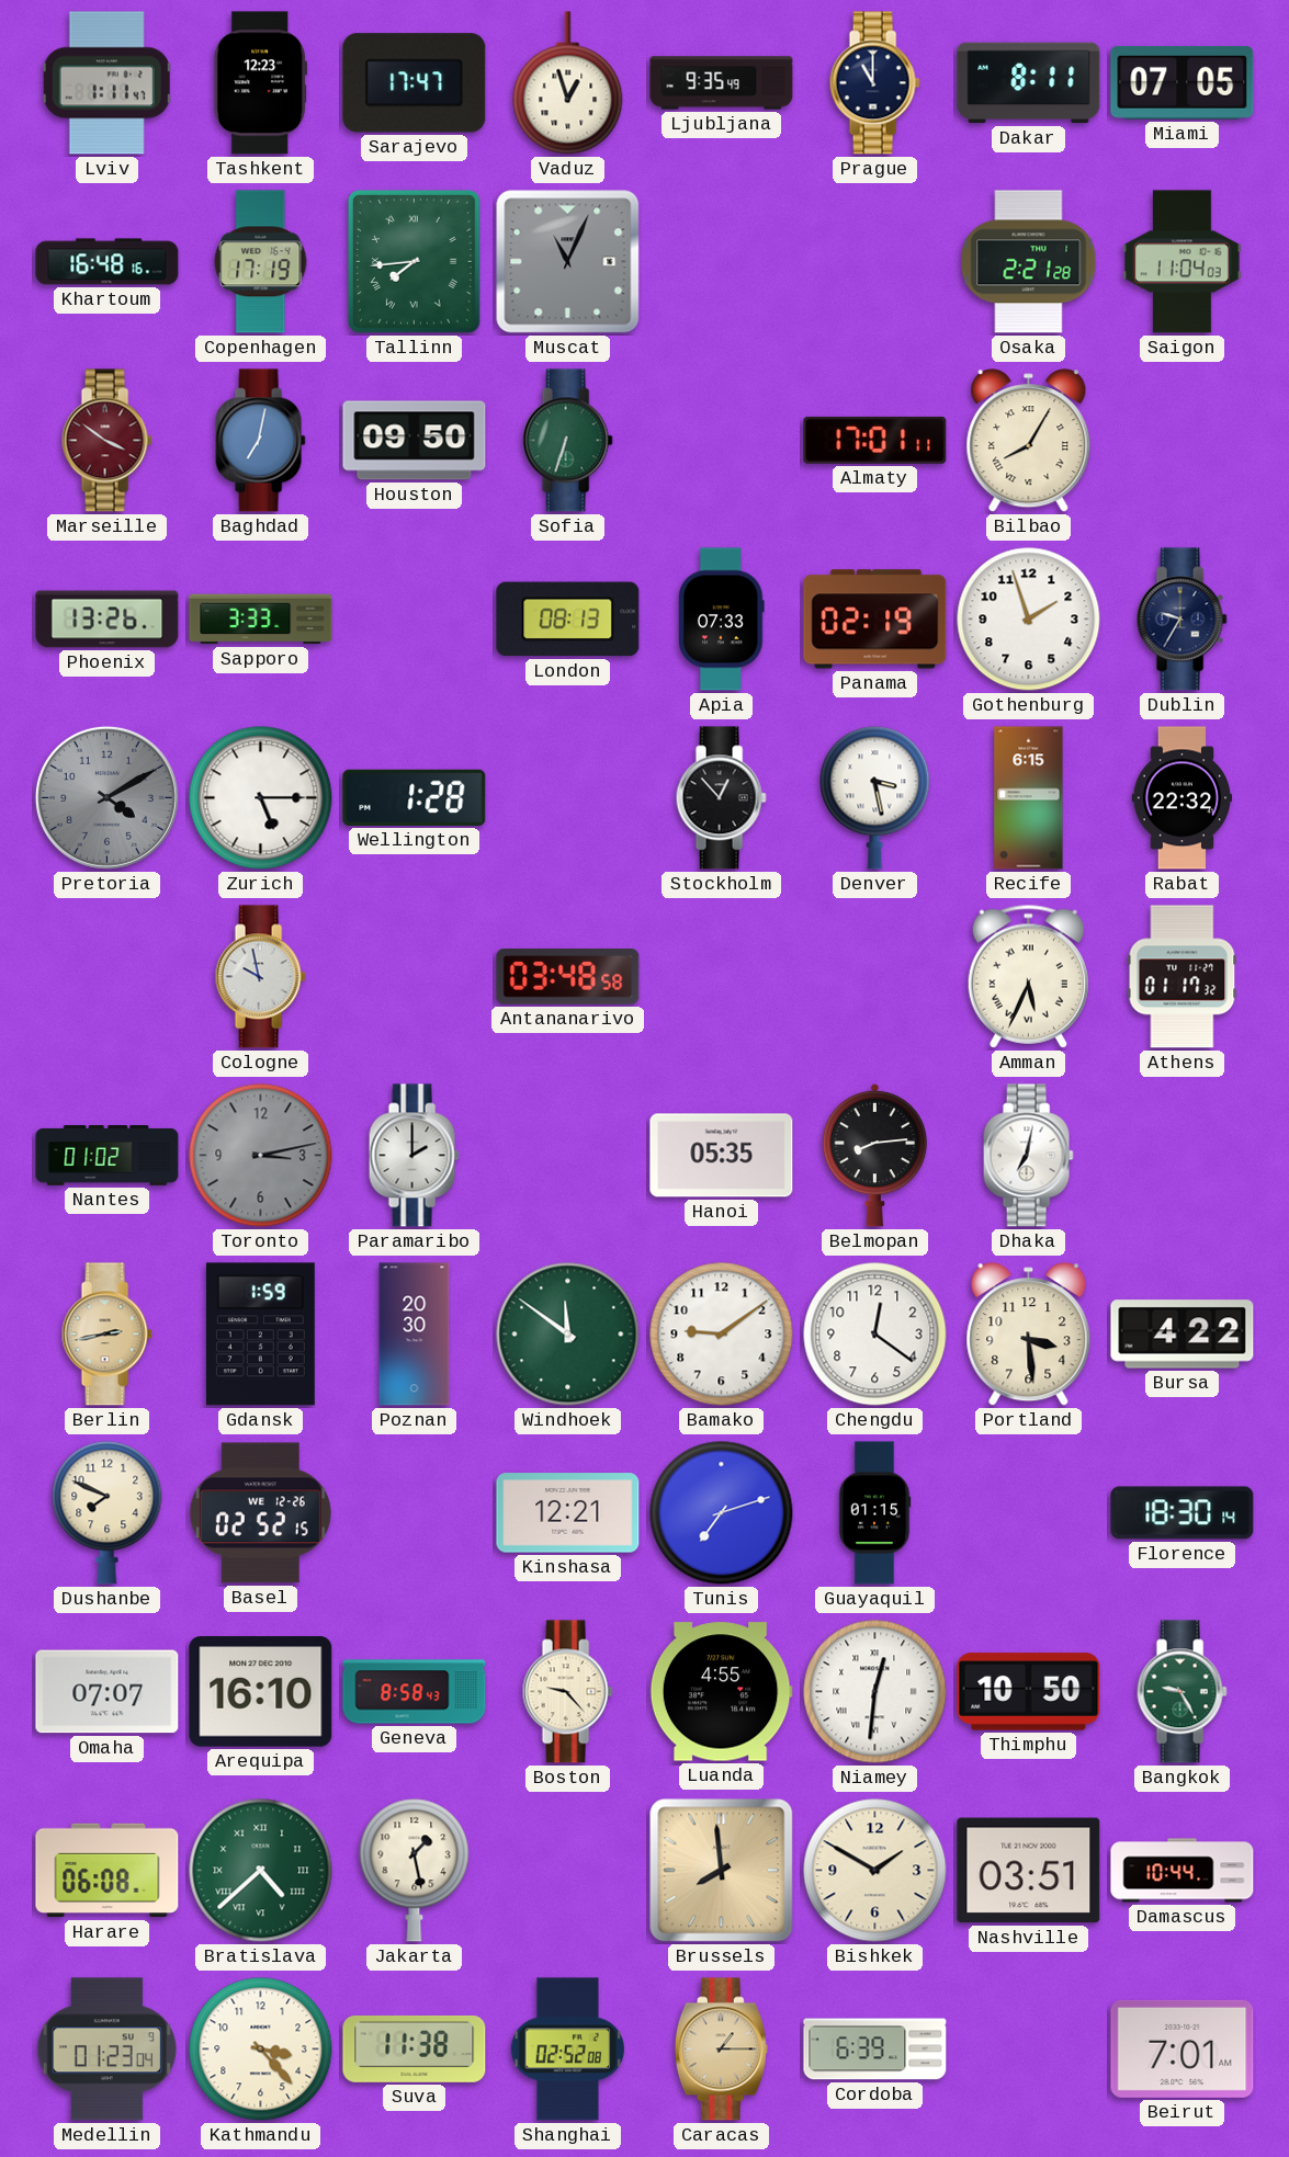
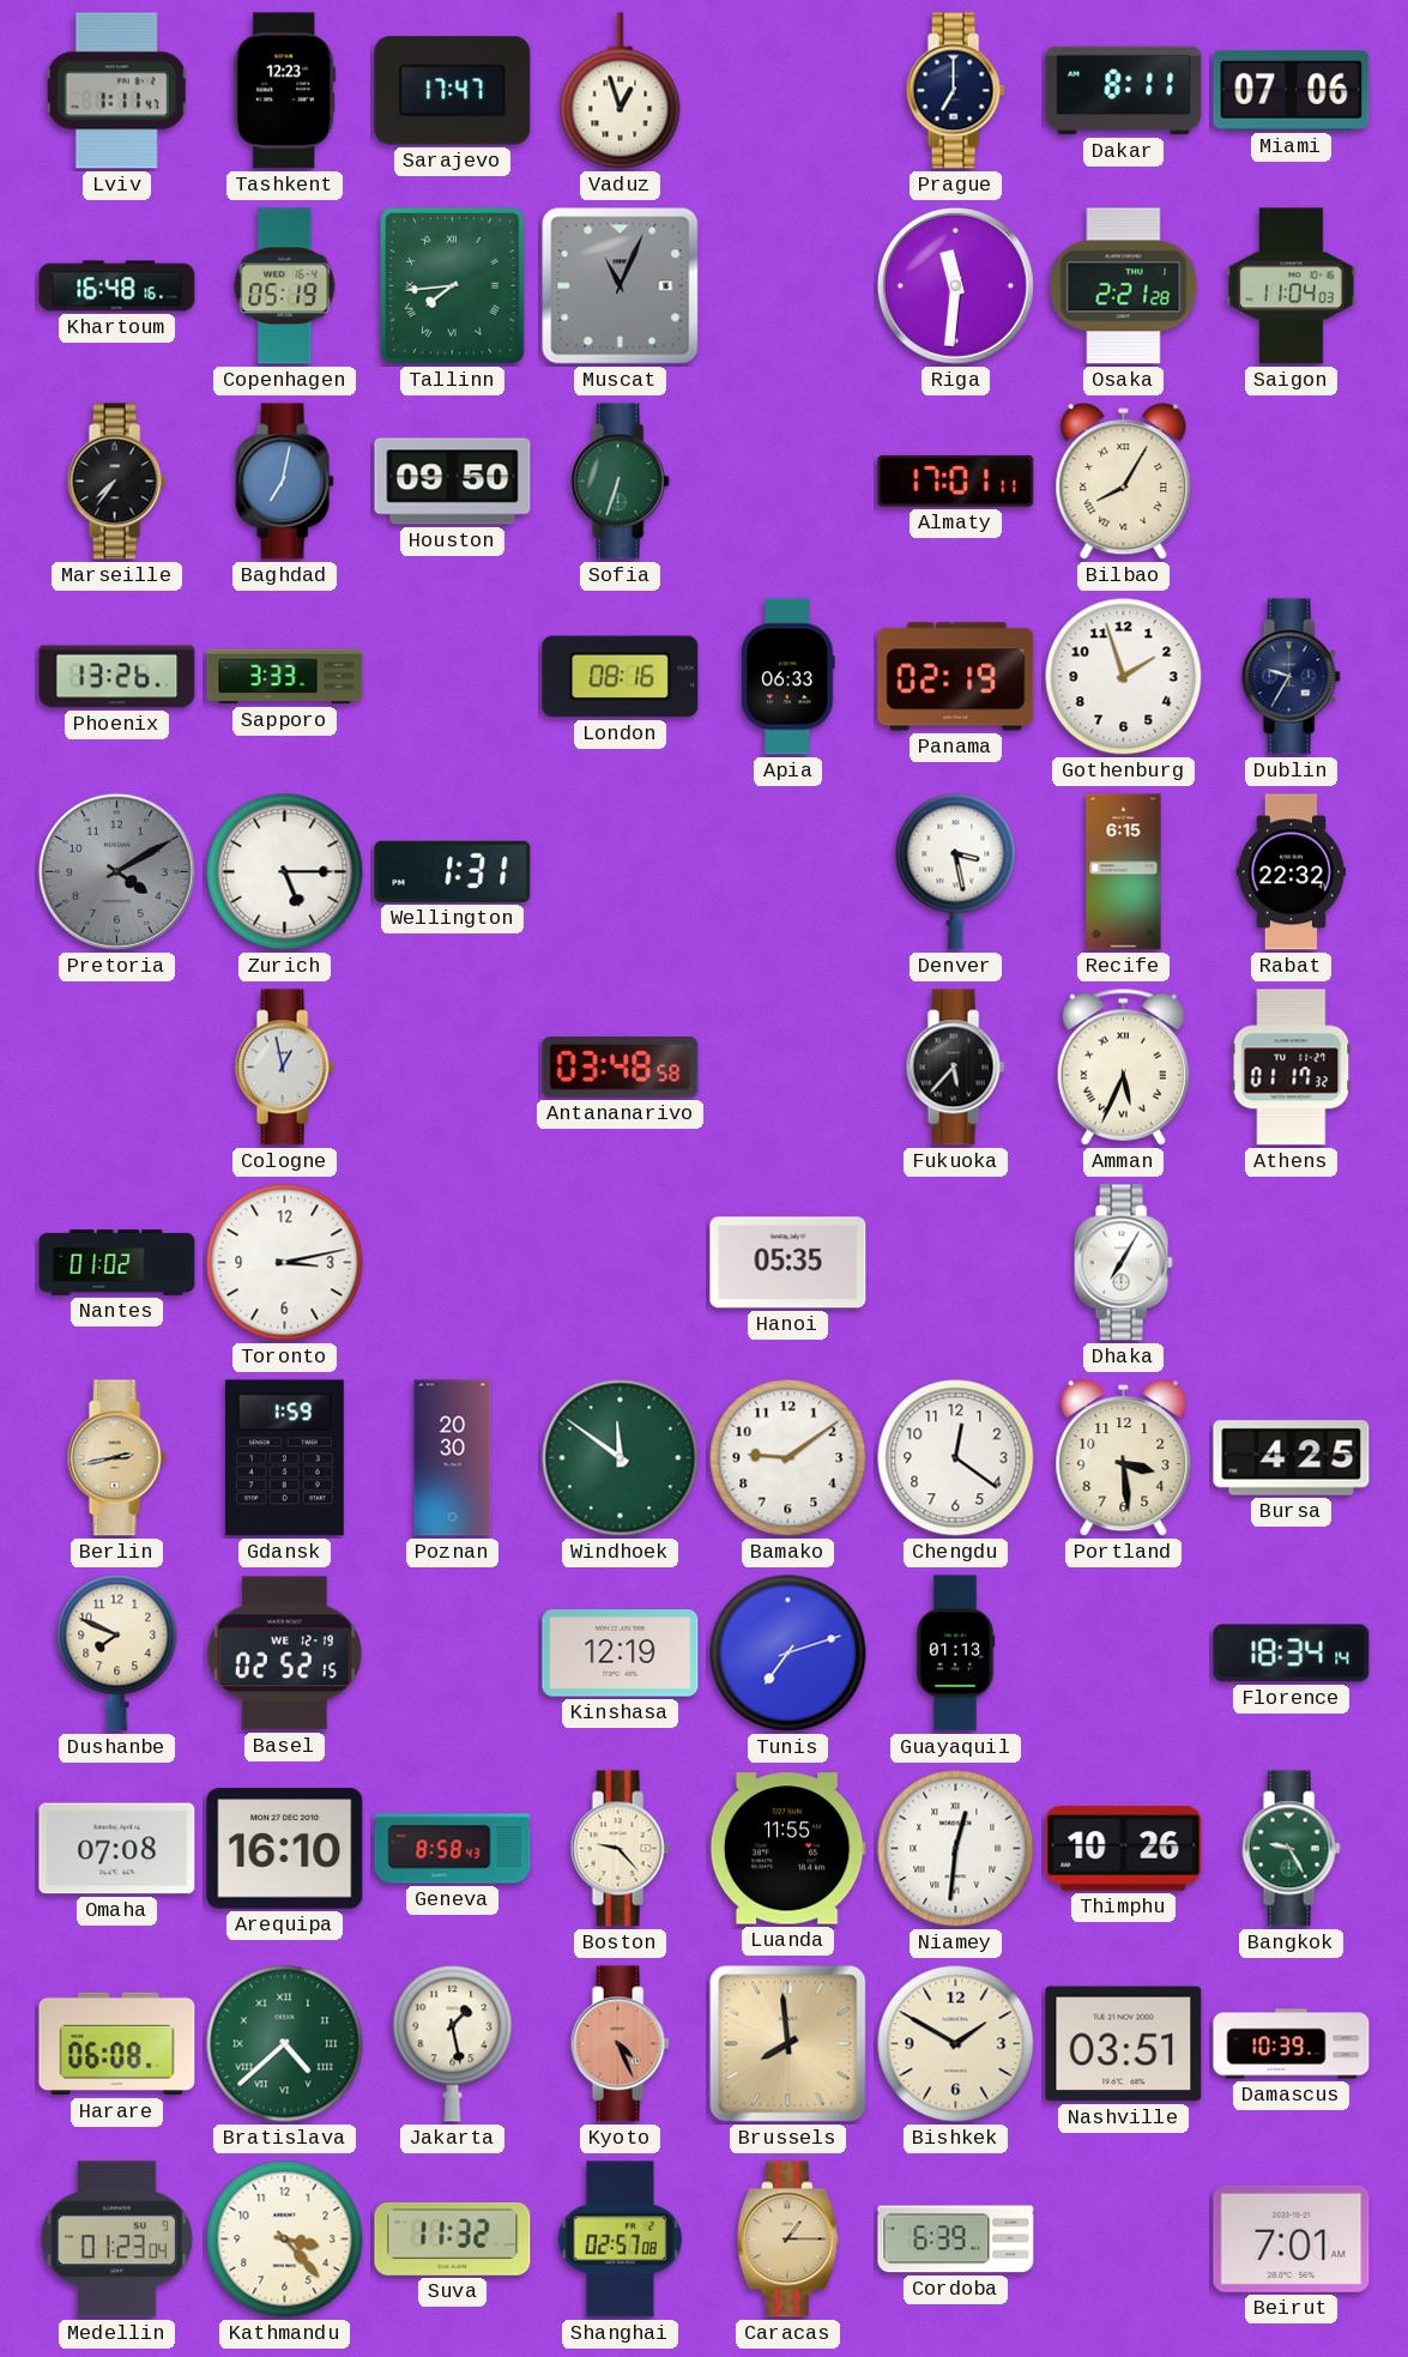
Ljubljana: 9:35 -> none
Prague: 11:00 -> 7:00
Miami: 07:05 -> 07:06
Copenhagen: 17:19 -> 05:19
Riga: none -> 11:31
Marseille: 3:51 -> 7:36
Marseille dial: burgundy -> black
London: 08:13 -> 08:16
Apia: 07:33 -> 06:33
Wellington: 1:28 -> 1:31
Stockholm: 12:53 -> none
Cologne: 9:58 -> 12:58
Fukuoka: none -> 5:37
Toronto dial: grey -> white
Paramaribo: 2:00 -> none
Belmopan: 8:14 -> none
Dhaka: 7:02 -> 7:05
Bursa: 4:22 -> 4:25
Basel date: WE 12-26 -> WE 12-19
Kinshasa: 12:21 -> 12:19
Guayaquil: 01:15 -> 01:13
Florence: 18:30 -> 18:34
Omaha: 07:07 -> 07:08
Luanda: 4:55 -> 11:55
Thimphu: 10:50 -> 10:26
Kyoto: none -> 4:26
Damascus: 10:44 -> 10:39
Suva: 11:38 -> 11:32
Shanghai: 02:52 -> 02:57
